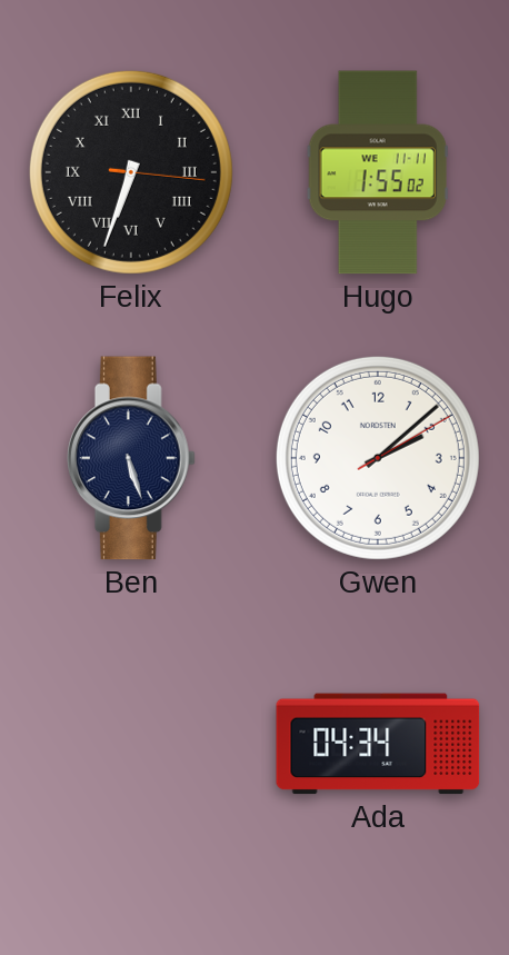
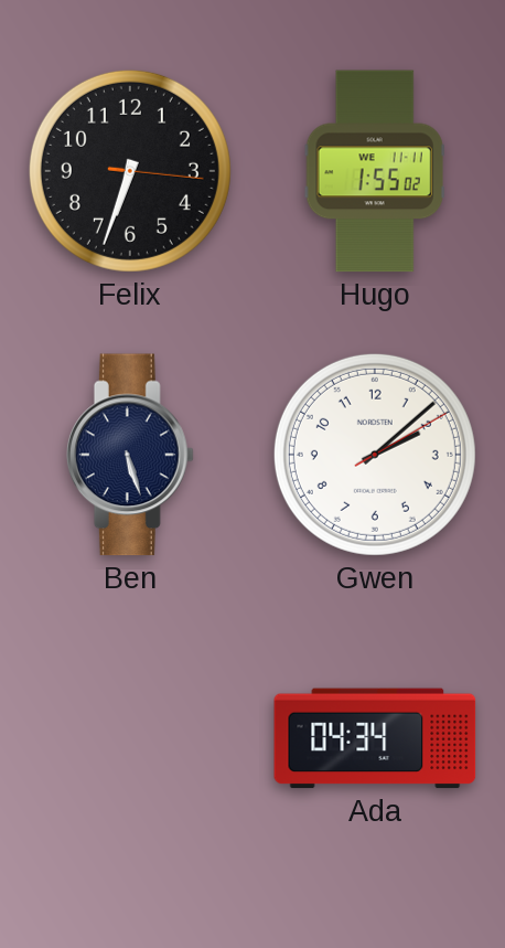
Felix numerals: Roman -> Arabic
